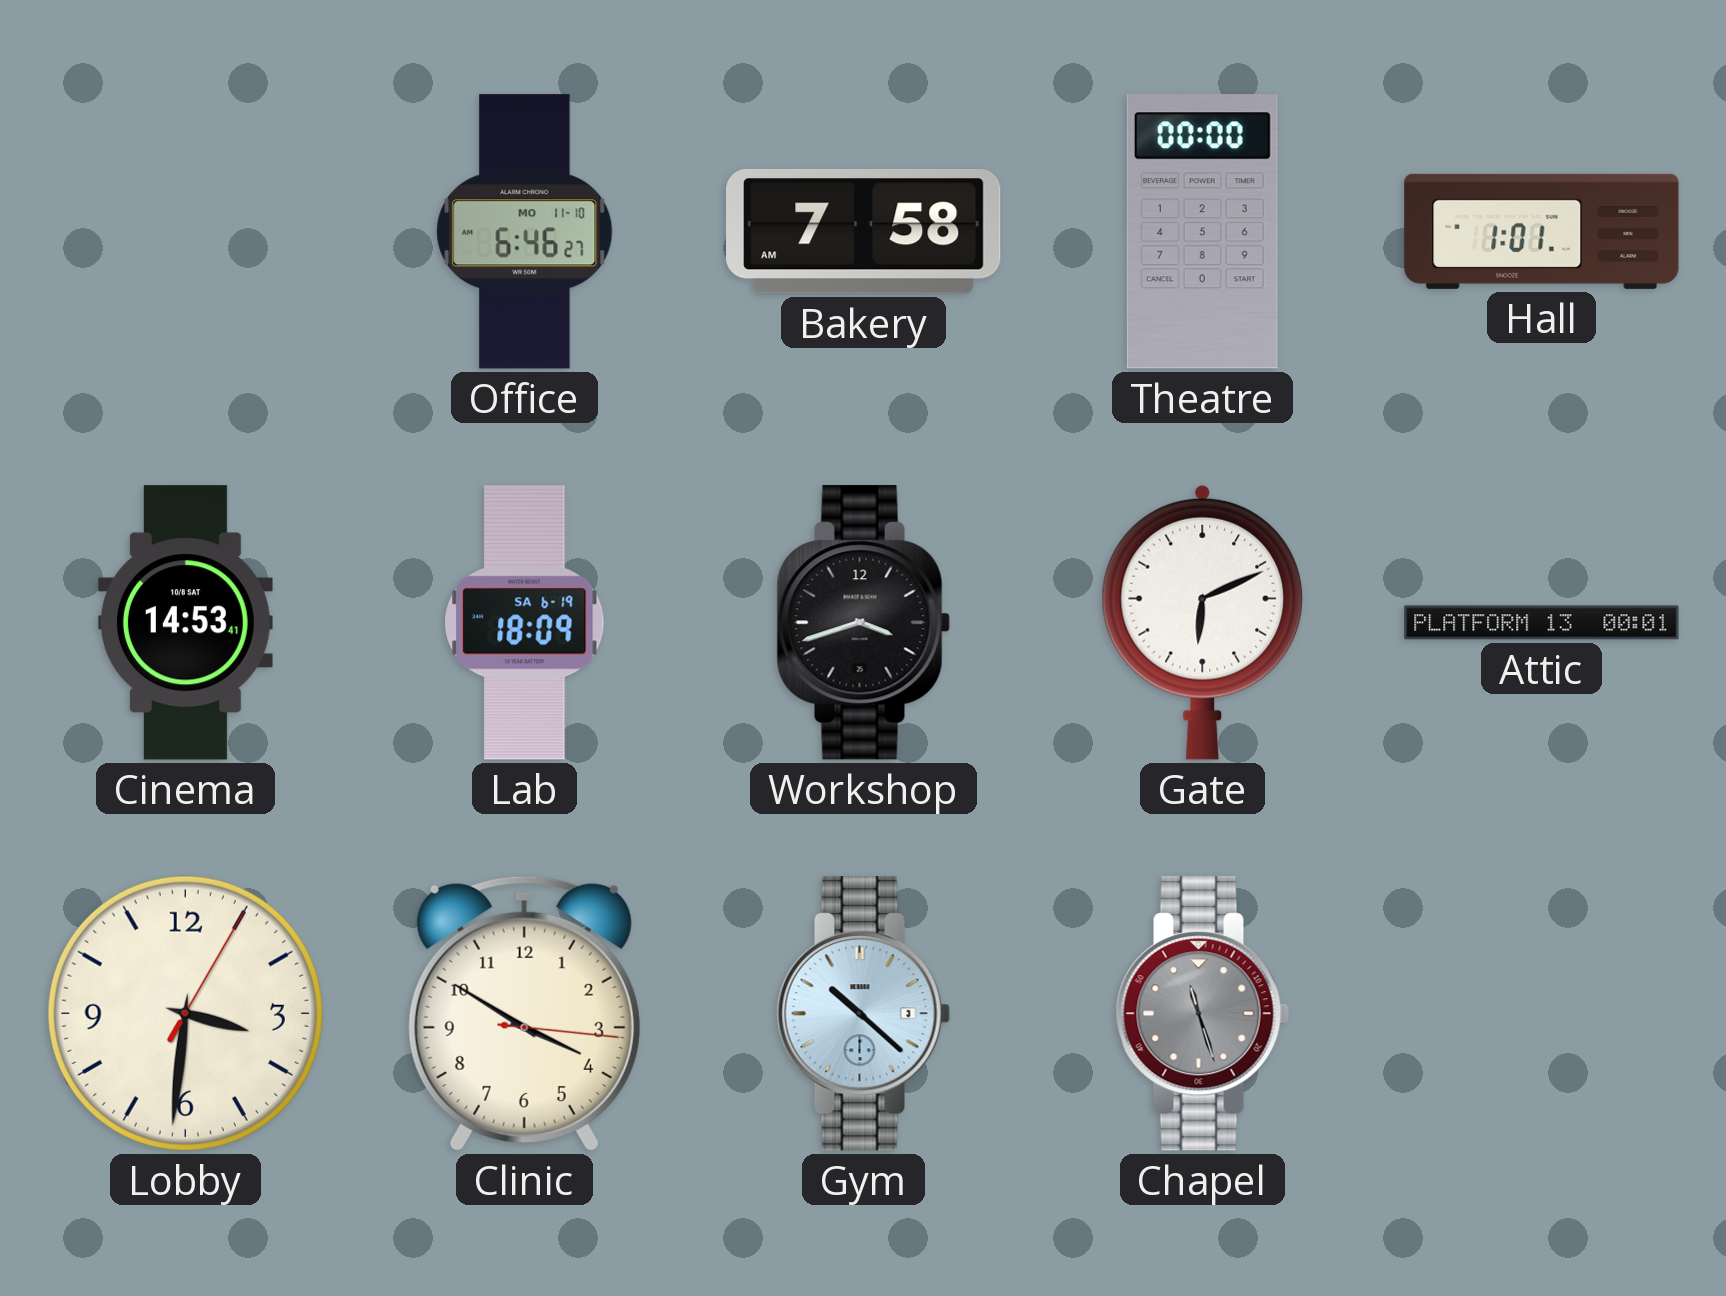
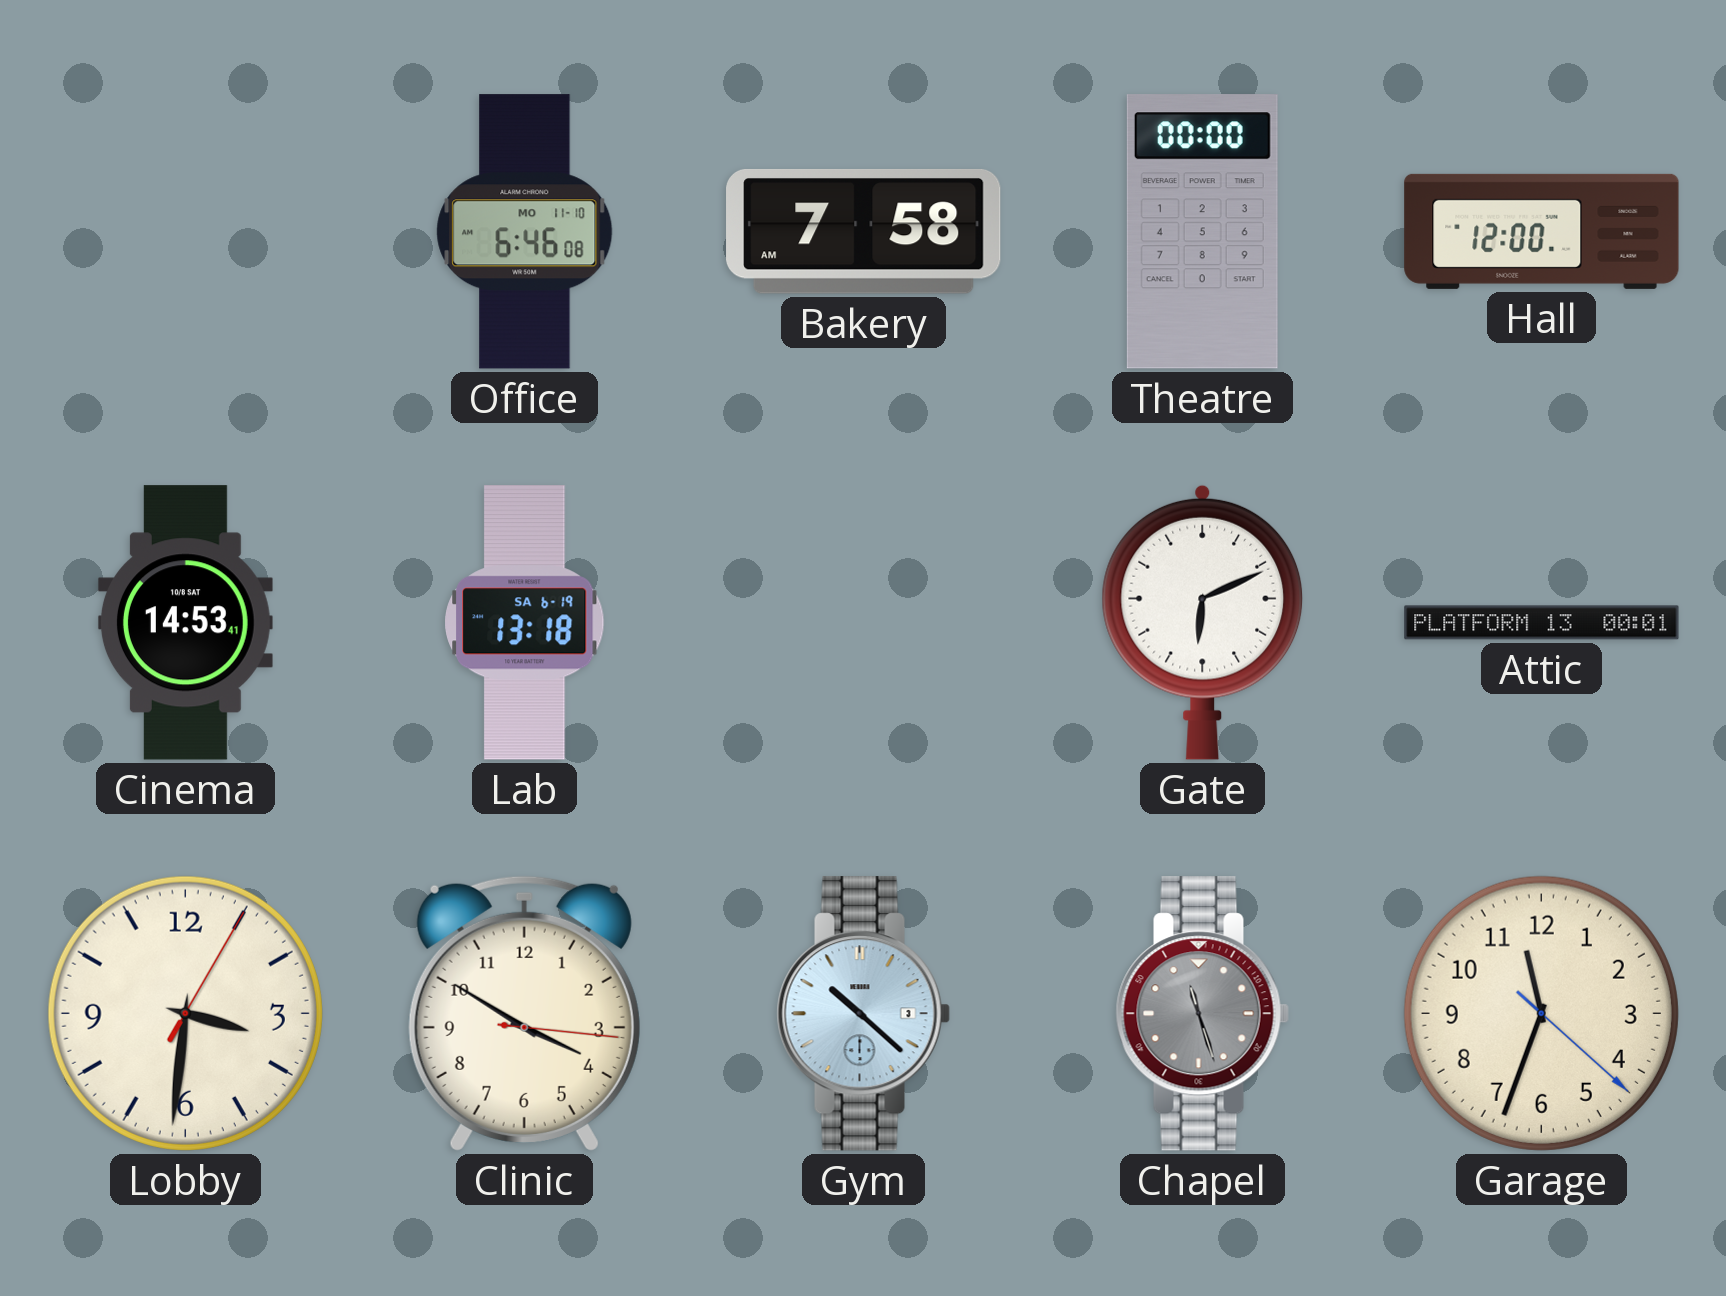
Office: 6:46:27 -> 6:46:08
Hall: 1:01 -> 12:00
Lab: 18:09 -> 13:18
Workshop: 3:42 -> none
Garage: none -> 11:33
